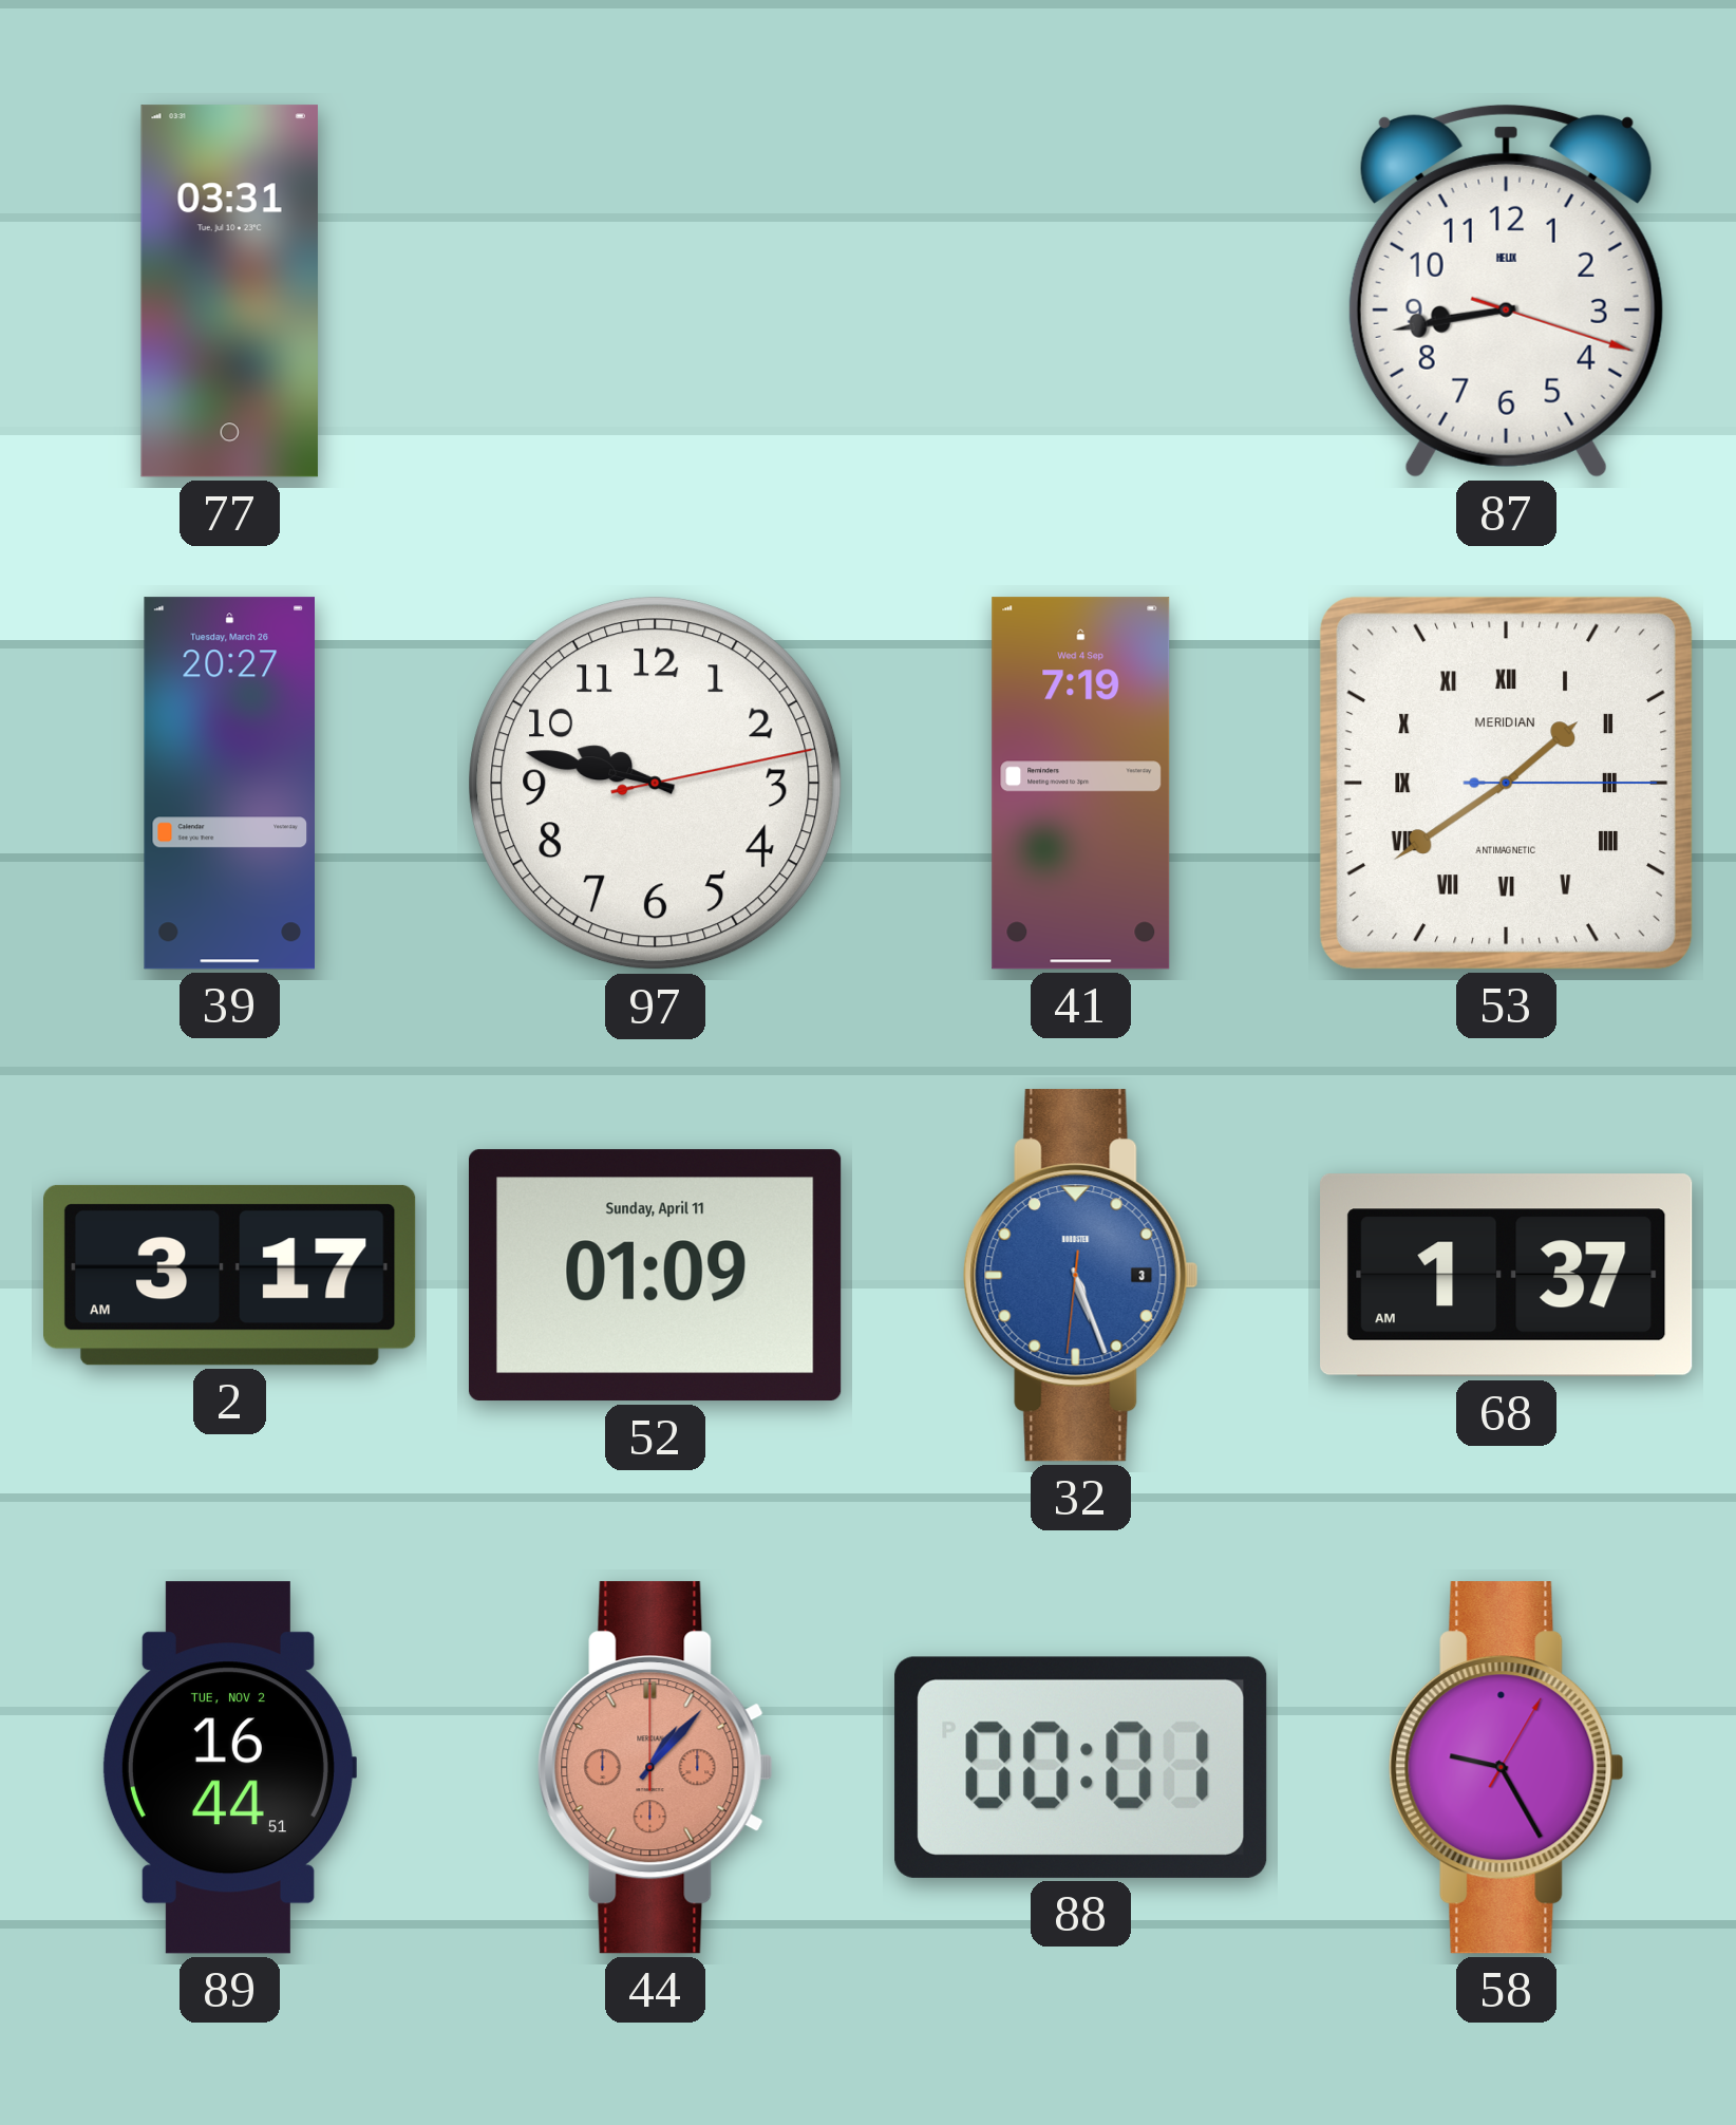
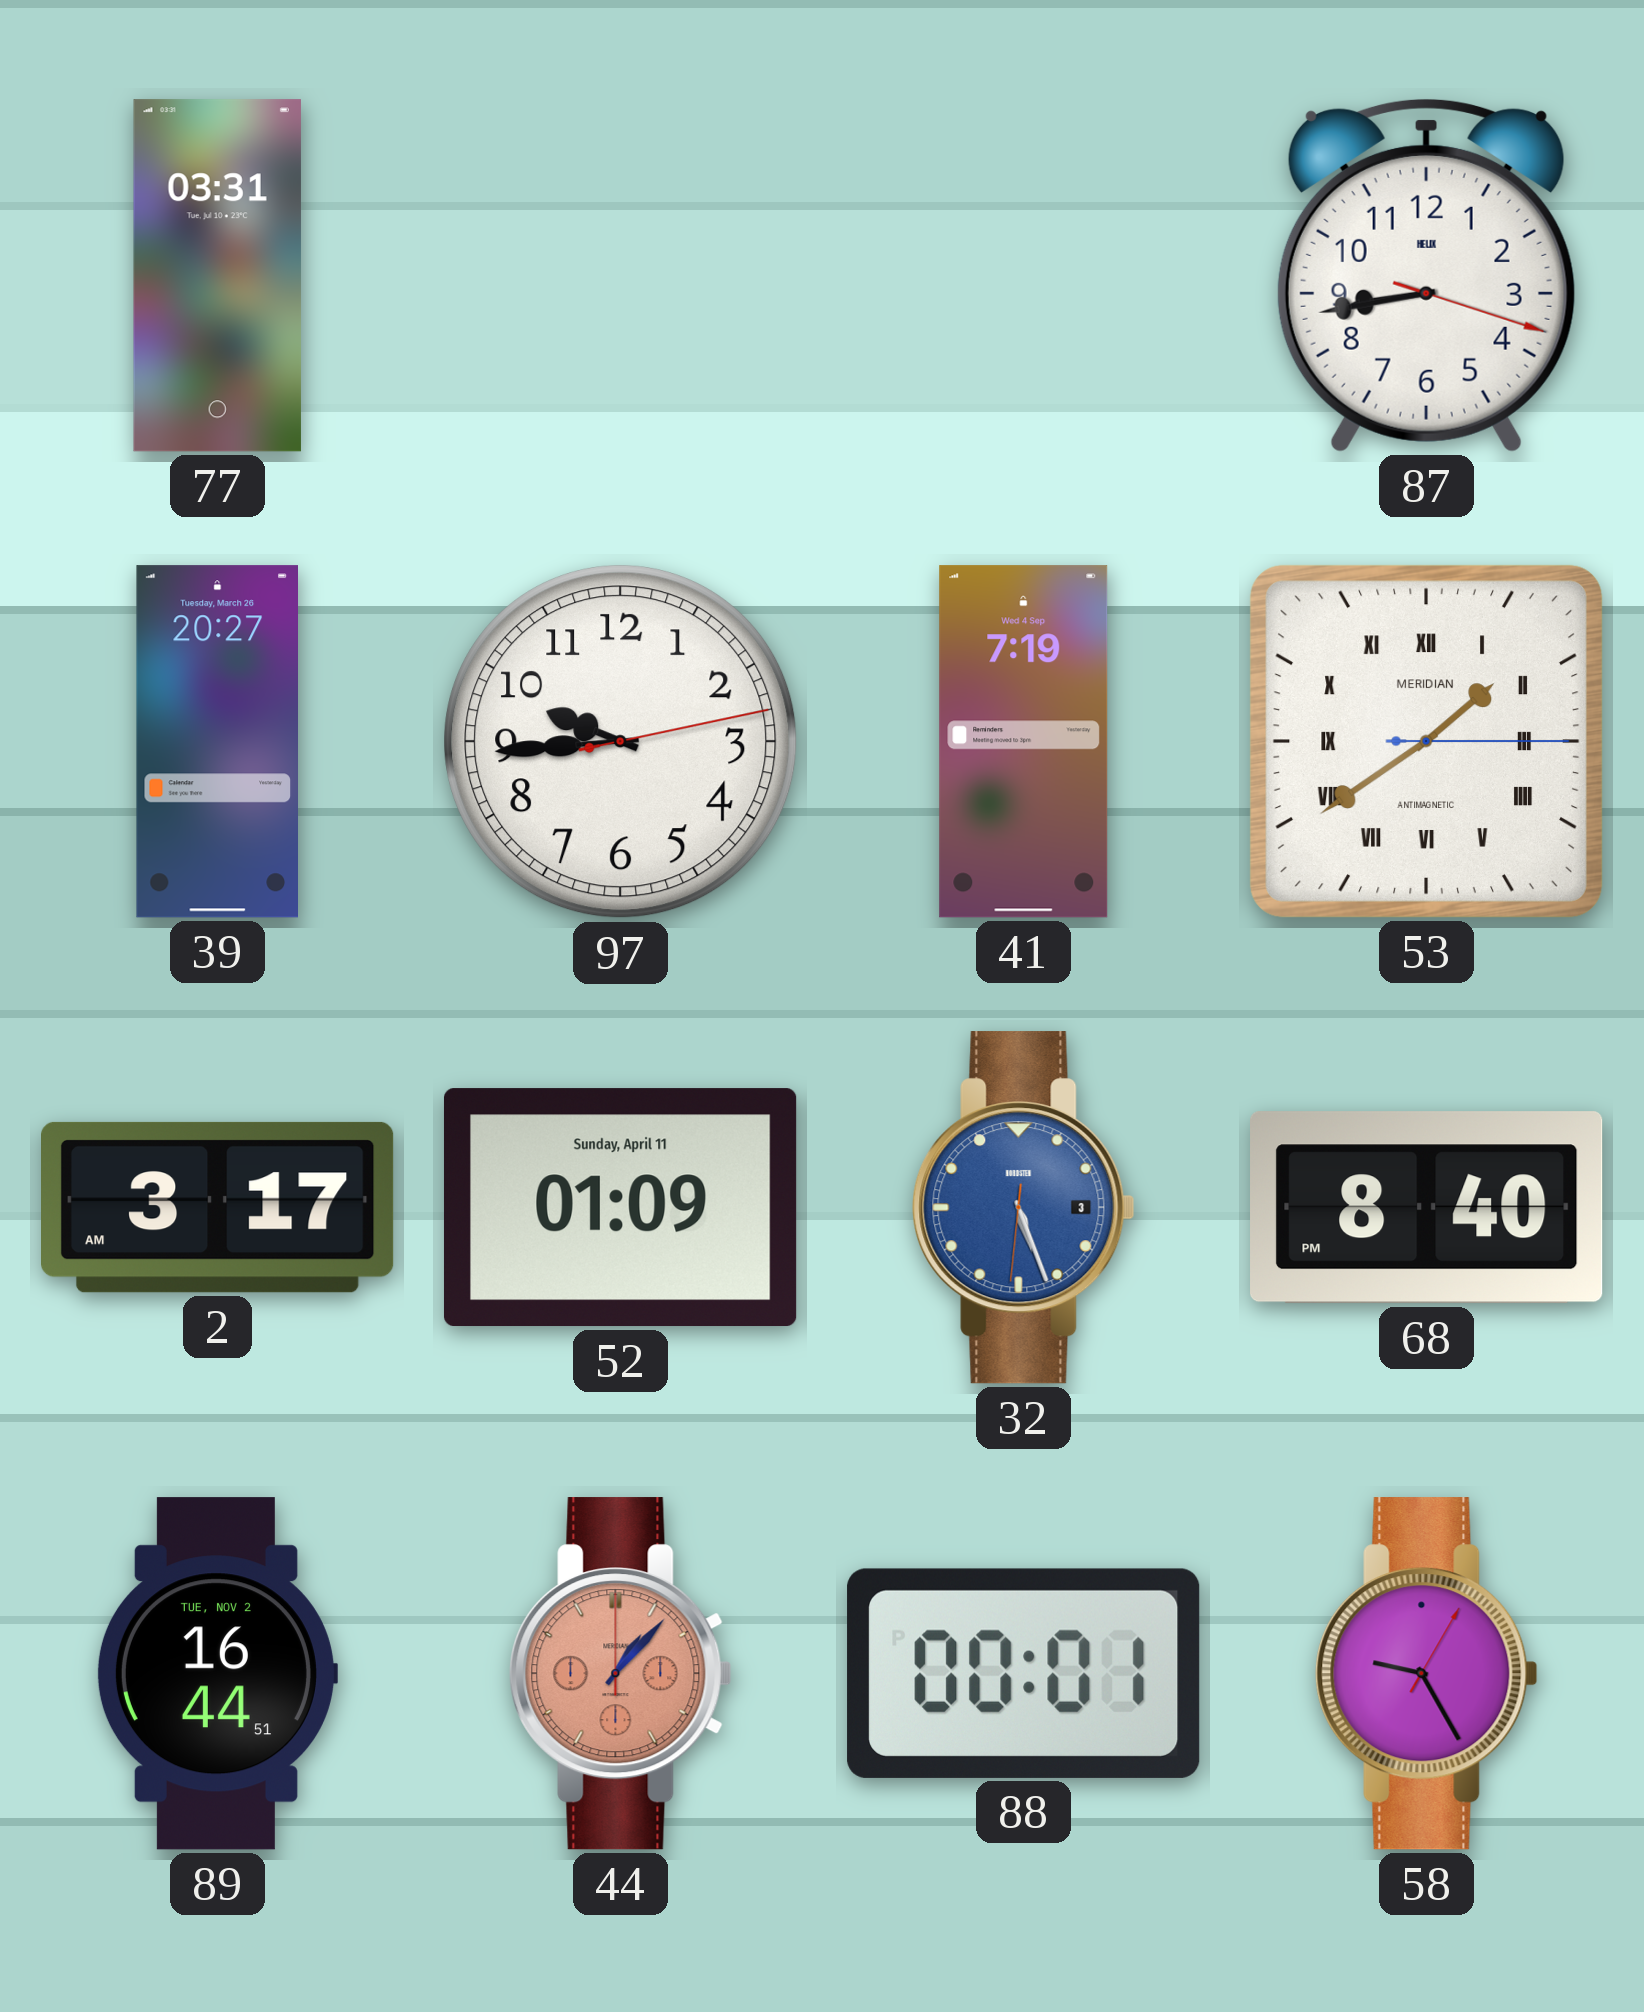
97: 9:47 -> 9:44
68: 1:37 -> 8:40
